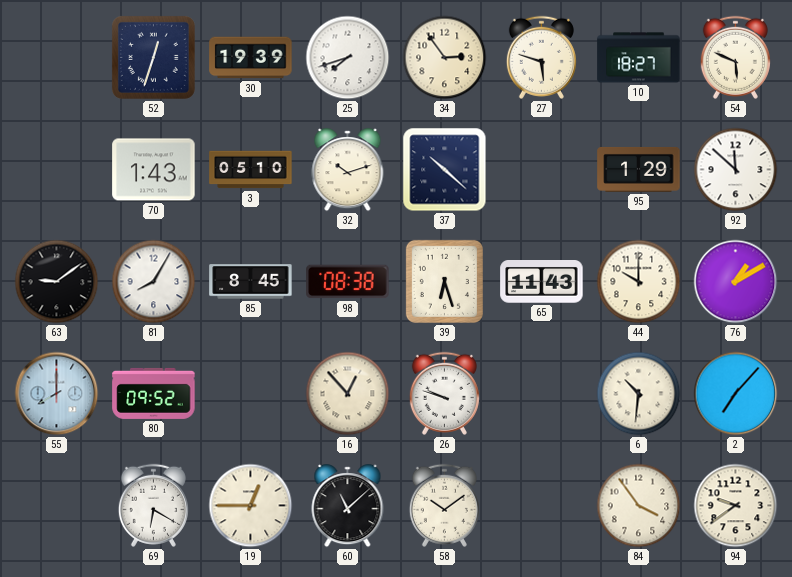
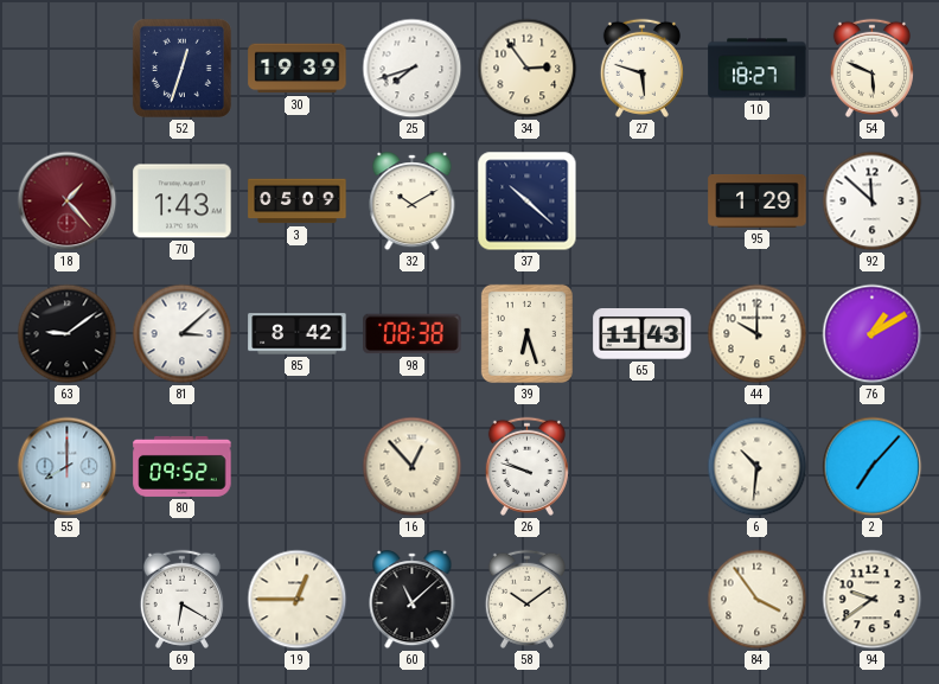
18: none -> 1:23
3: 05:10 -> 05:09
32: 10:12 -> 10:10
81: 8:05 -> 3:08
85: 8:45 -> 8:42
